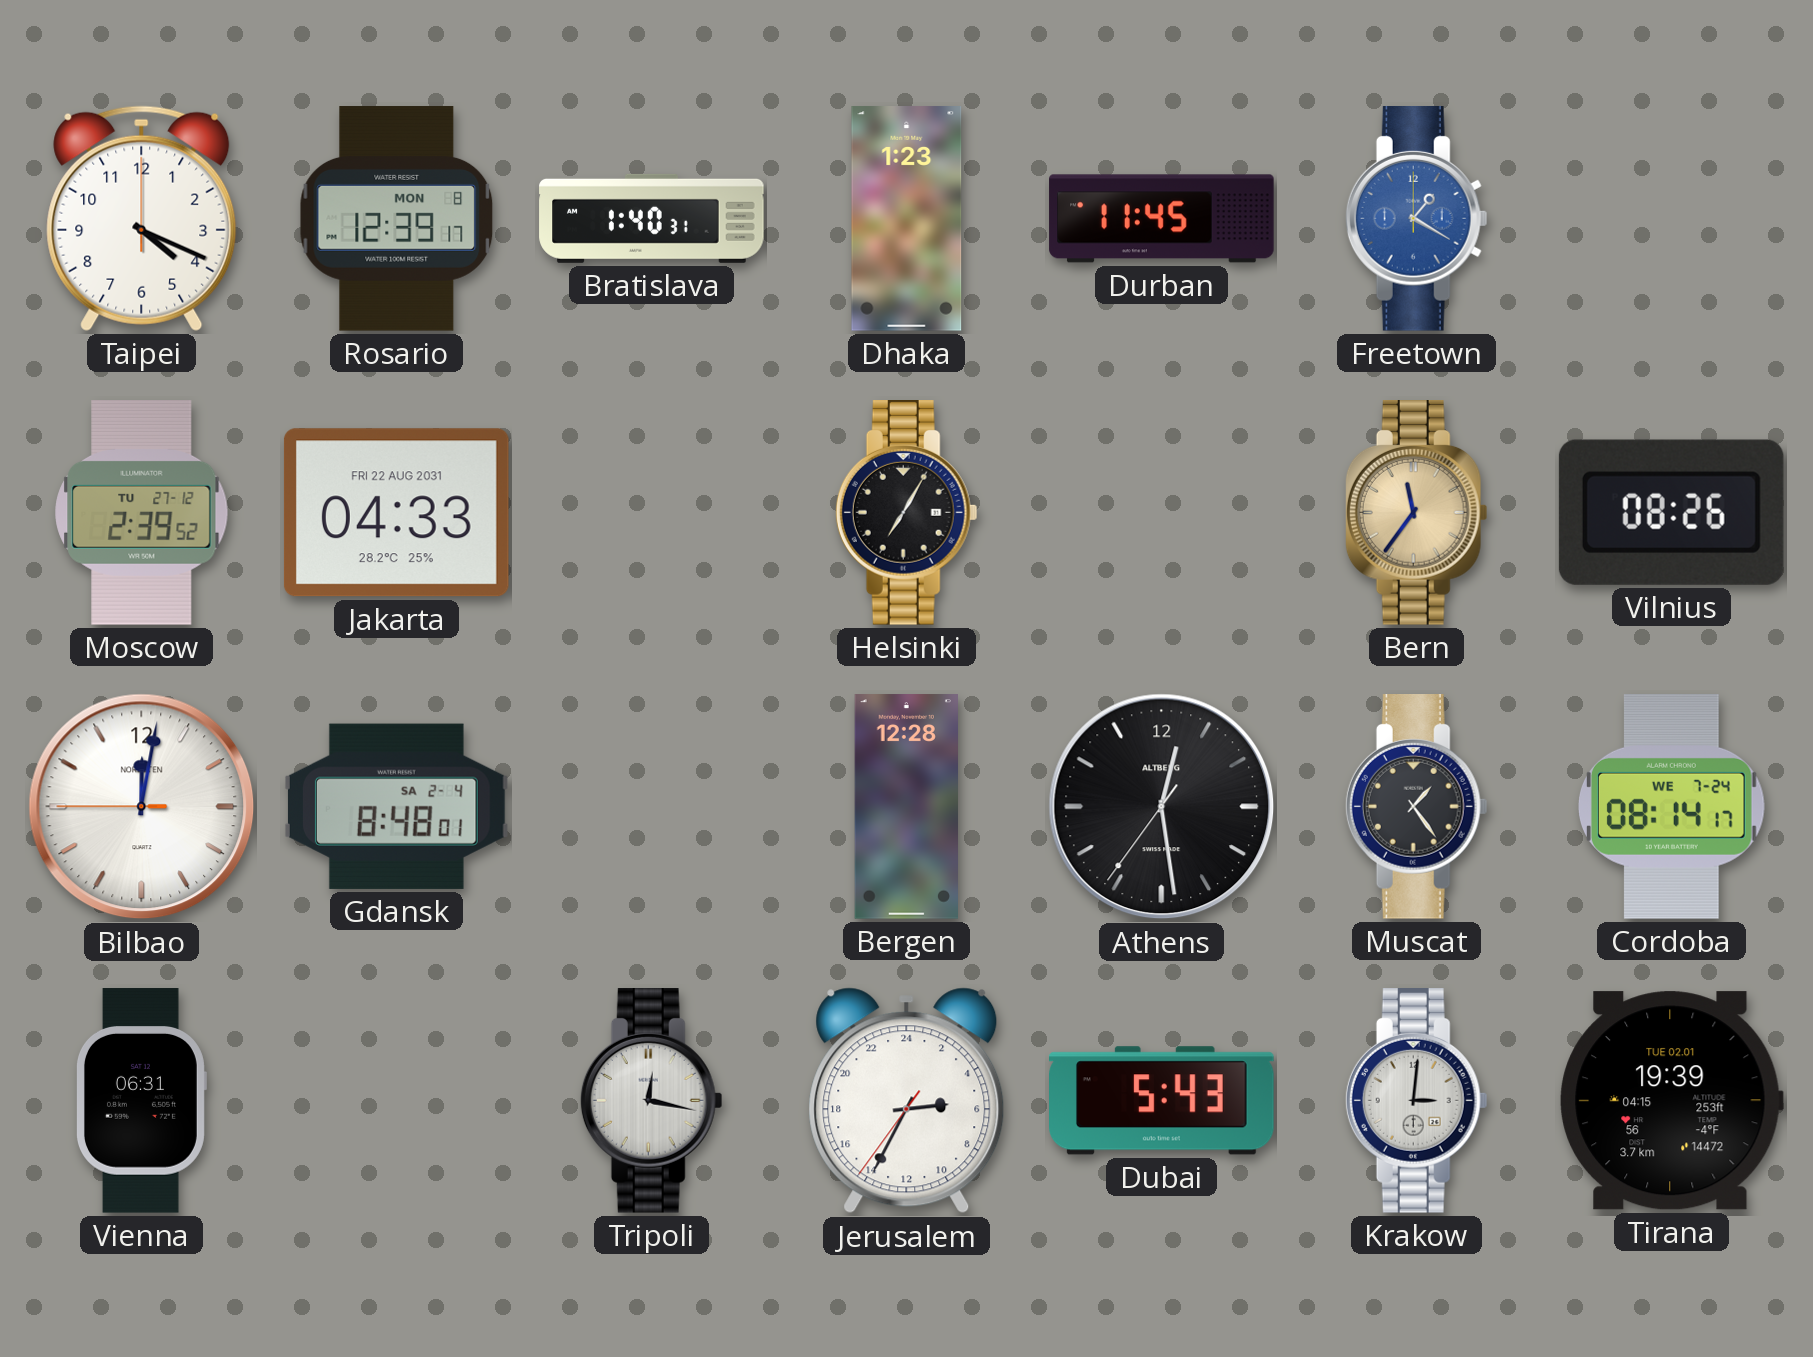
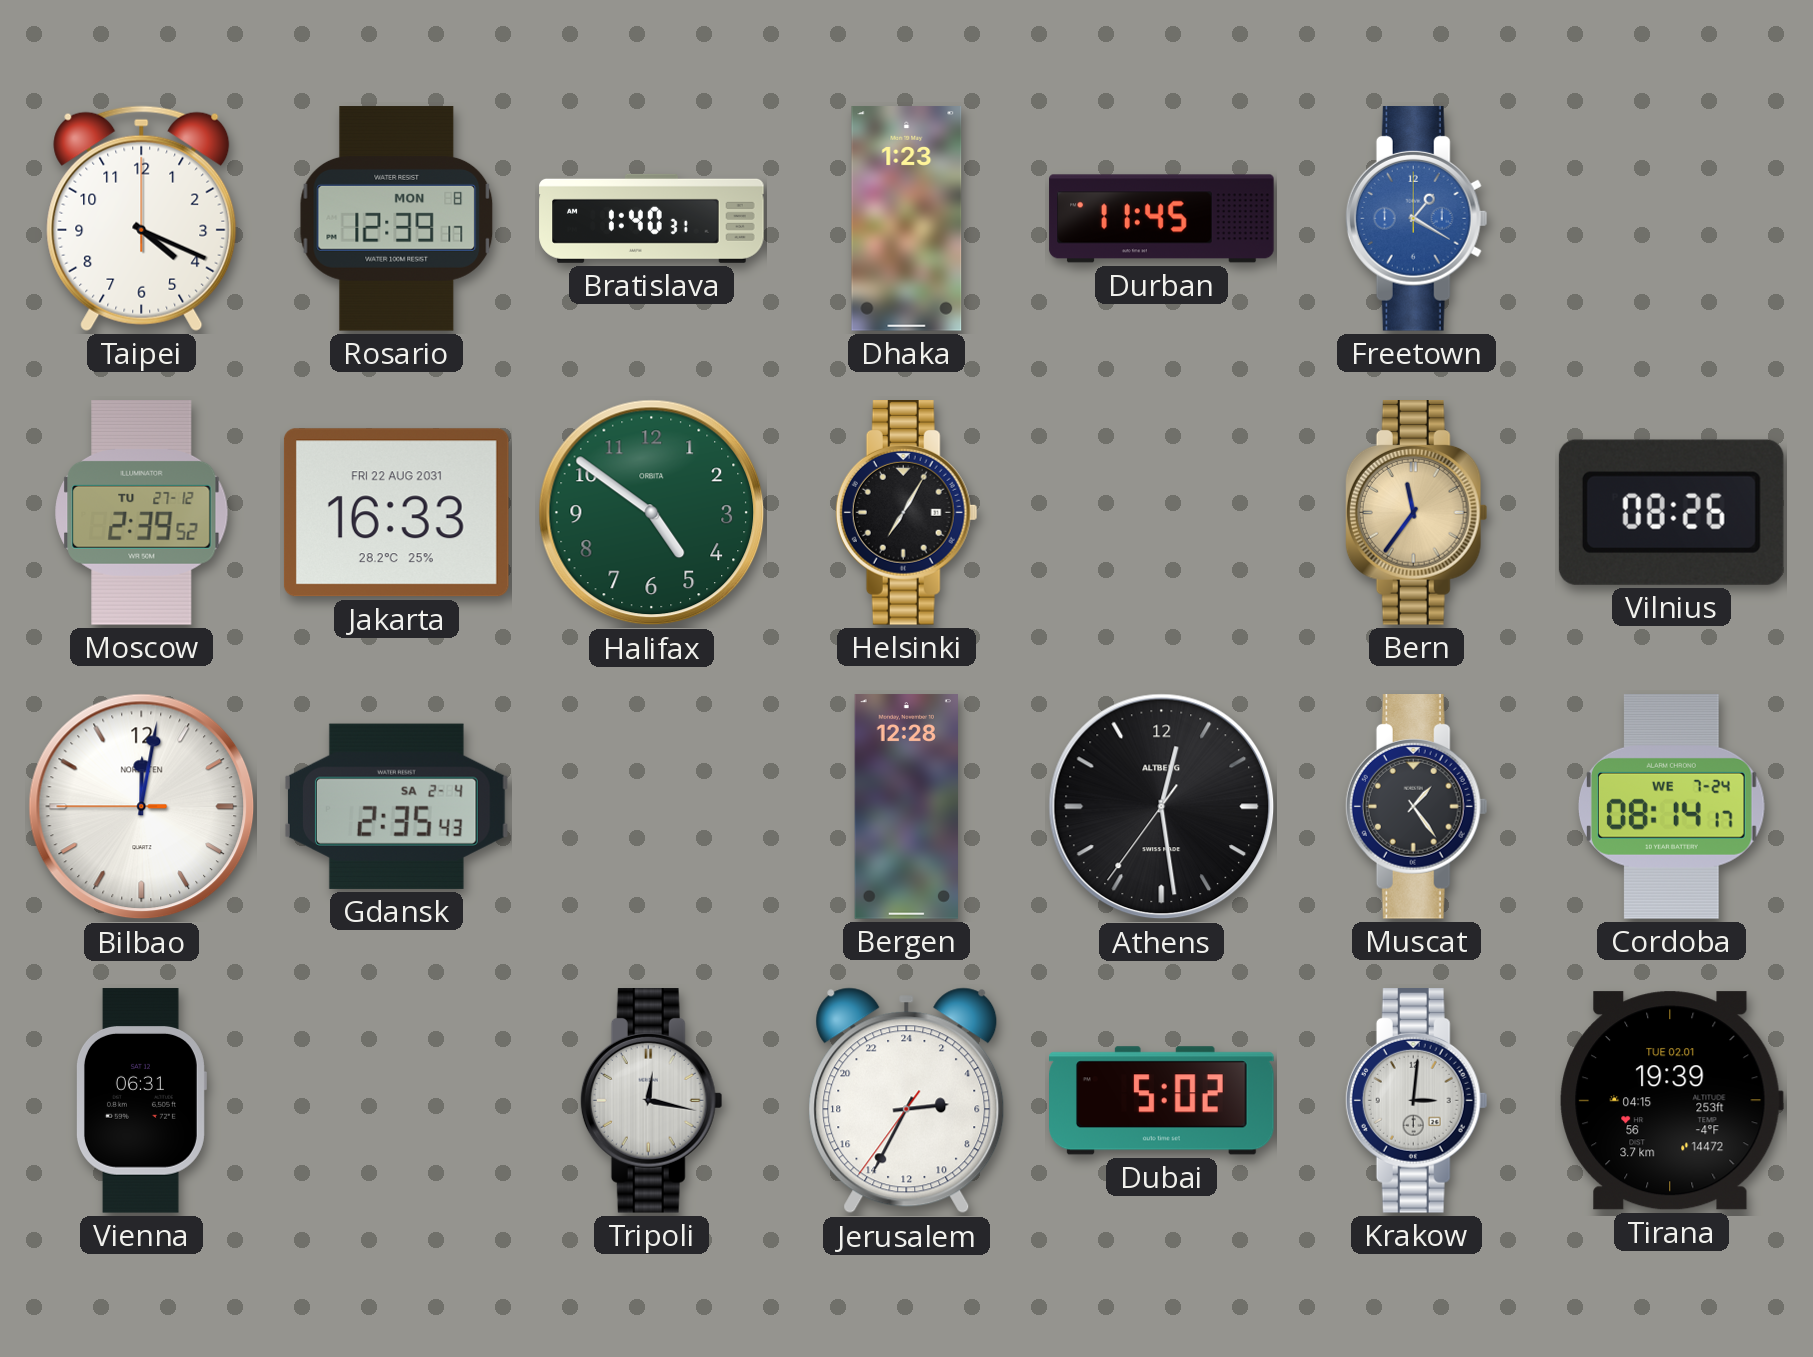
Jakarta: 04:33 -> 16:33
Halifax: none -> 4:51
Gdansk: 8:48 -> 2:35
Dubai: 5:43 -> 5:02
